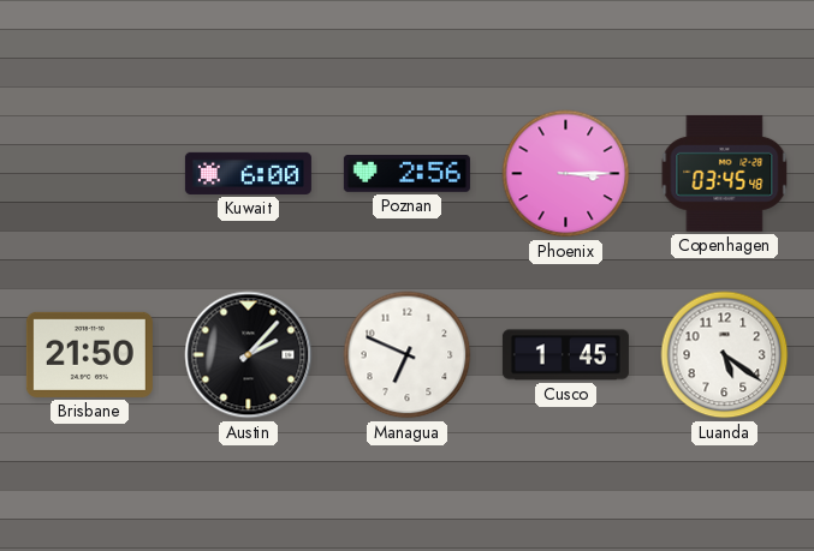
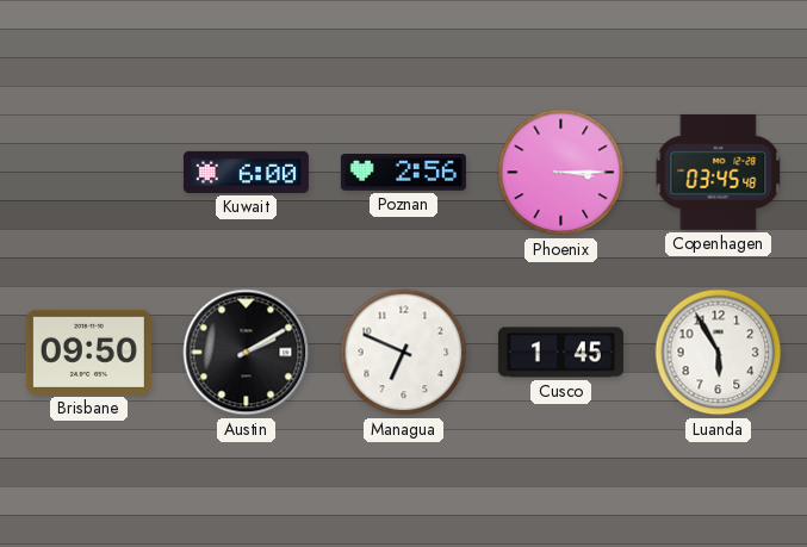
Brisbane: 21:50 -> 09:50
Austin: 2:07 -> 2:10
Luanda: 5:21 -> 5:55
